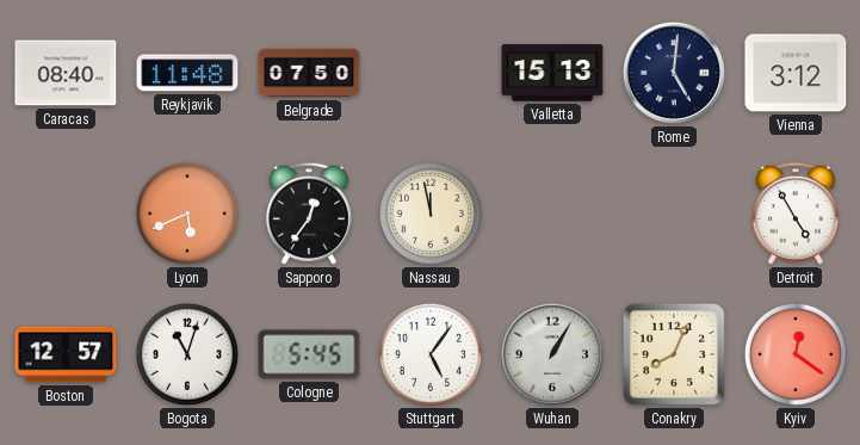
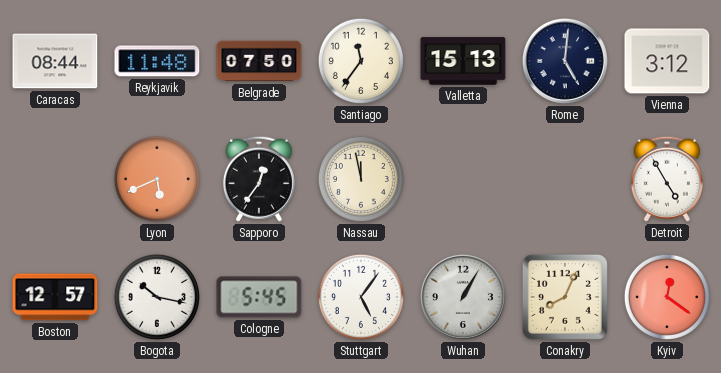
Caracas: 08:40 -> 08:44
Santiago: none -> 11:36
Bogota: 11:03 -> 10:17
